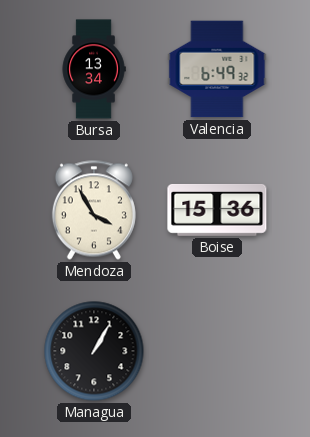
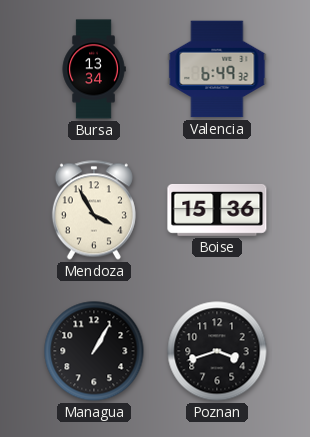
Poznan: none -> 3:42
